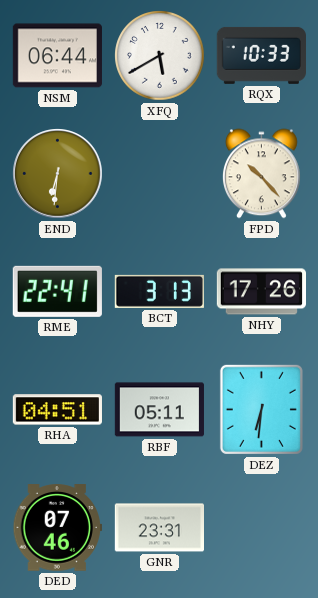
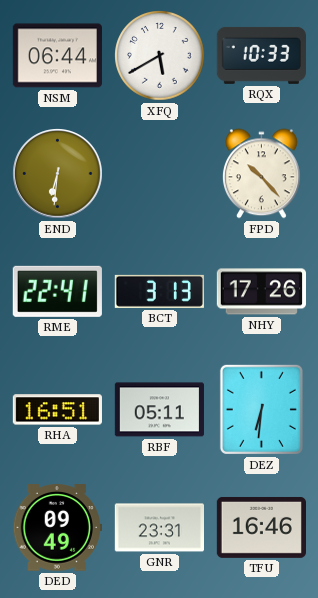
RHA: 04:51 -> 16:51
DED: 07:46 -> 09:49
TFU: none -> 16:46
